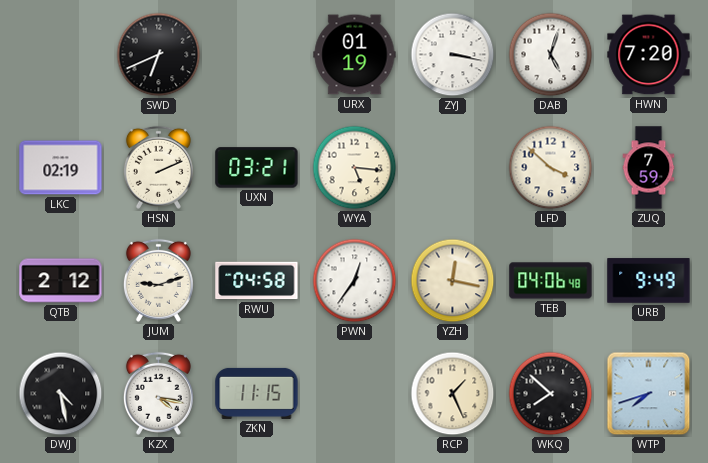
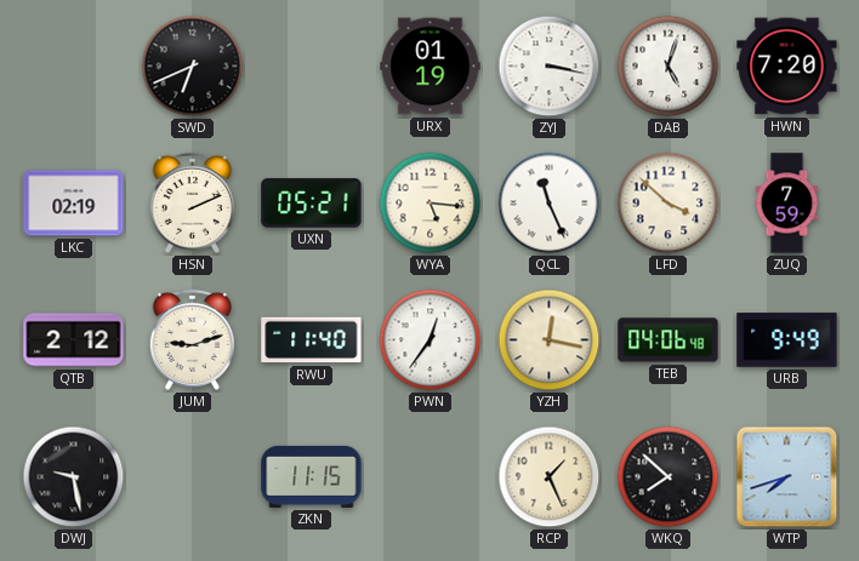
UXN: 03:21 -> 05:21
QCL: none -> 11:26
RWU: 04:58 -> 11:40
DWJ: 4:28 -> 9:28
KZX: 4:17 -> none
